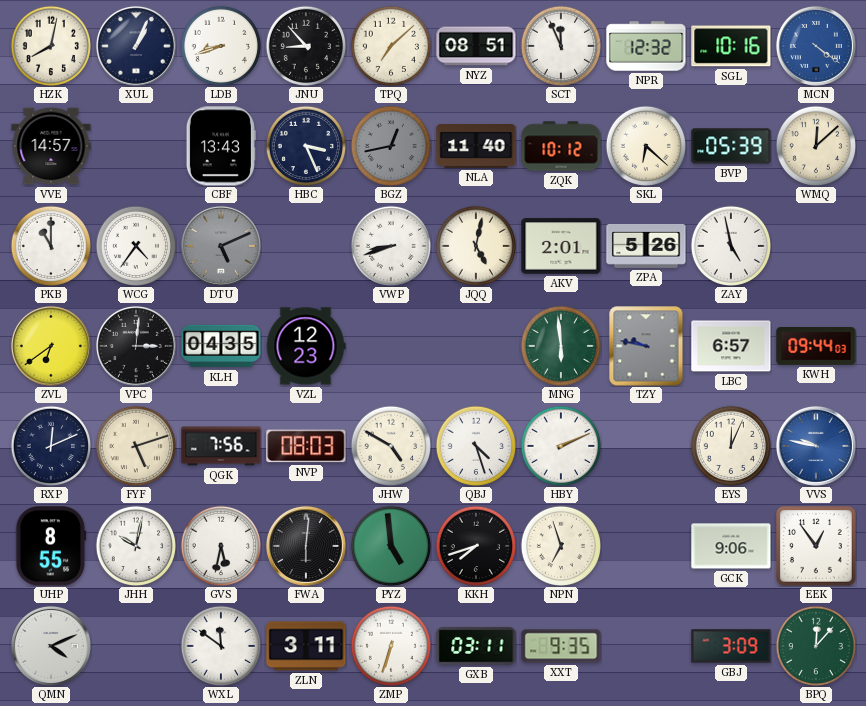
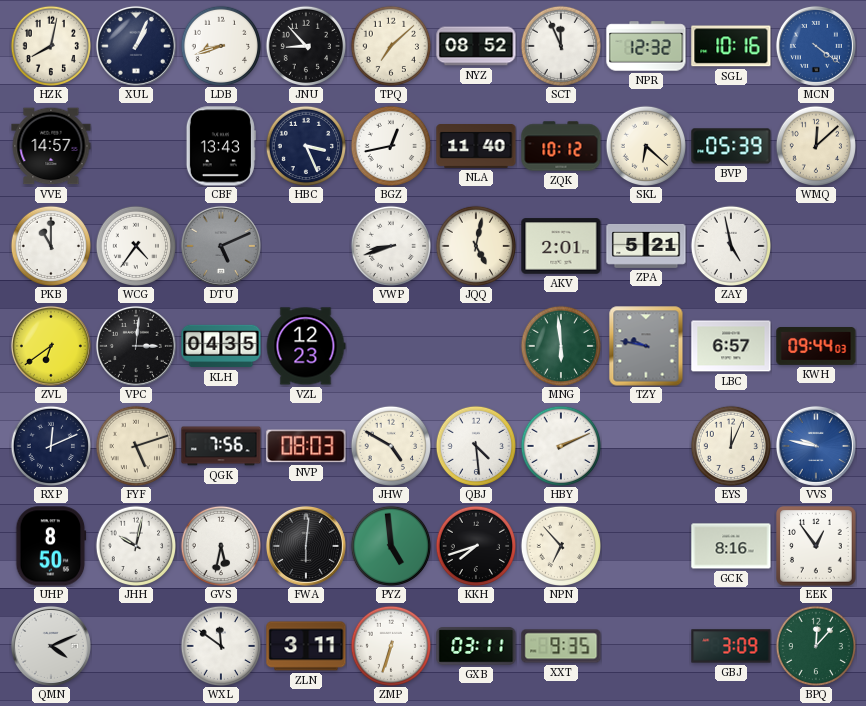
NYZ: 08:51 -> 08:52
BGZ dial: grey -> white
ZPA: 5:26 -> 5:21
QBJ: 4:27 -> 4:29
UHP: 8:55 -> 8:50
NPN: 6:57 -> 6:53
GCK: 9:06 -> 8:16
